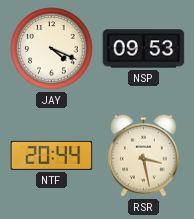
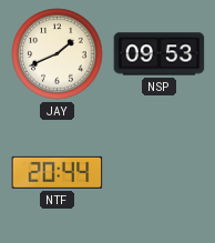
JAY: 4:19 -> 1:41
RSR: 3:28 -> none
